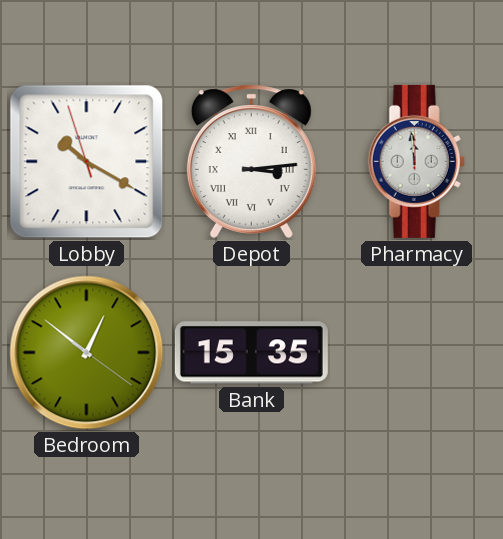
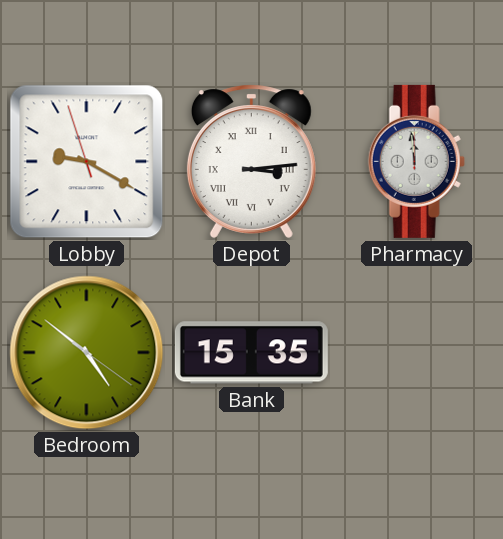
Lobby: 10:19 -> 9:19
Bedroom: 12:51 -> 4:51
